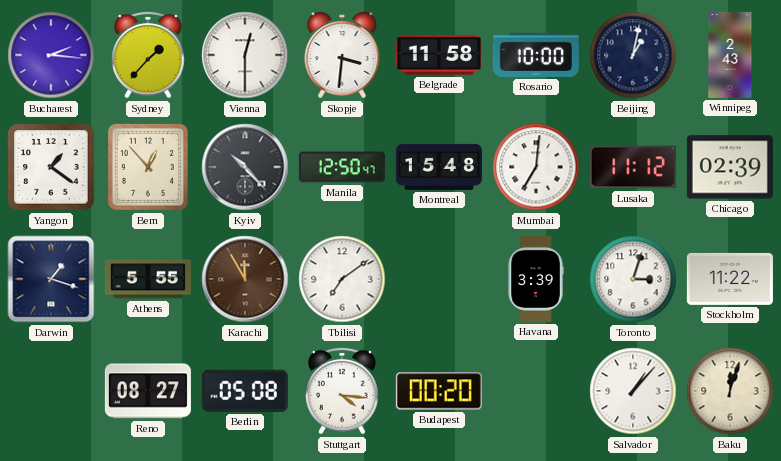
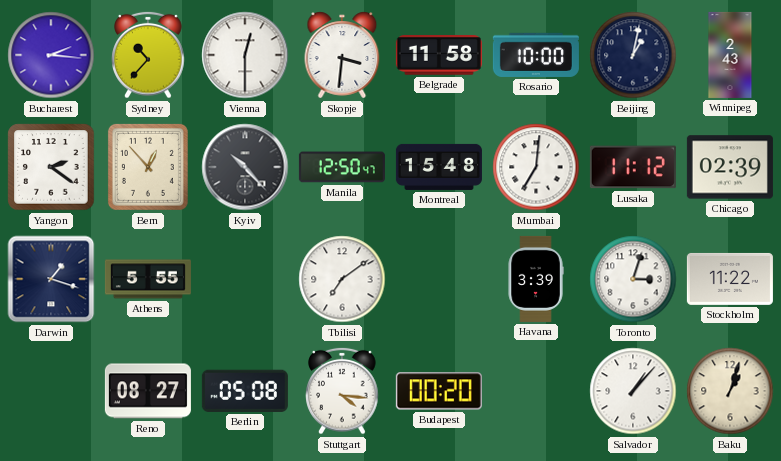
Sydney: 1:37 -> 10:37
Yangon: 1:21 -> 2:21
Karachi: 11:55 -> none
Baku: 12:03 -> 1:03
